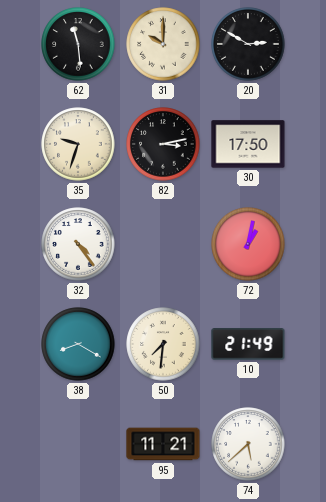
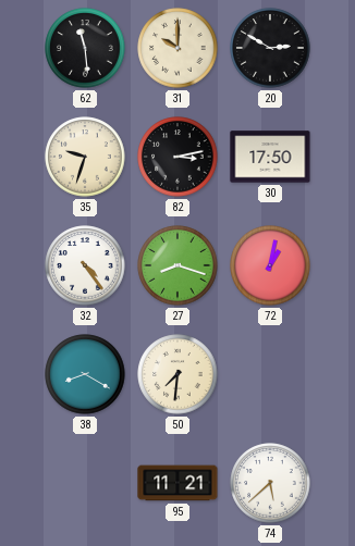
27: none -> 8:18
10: 21:49 -> none
